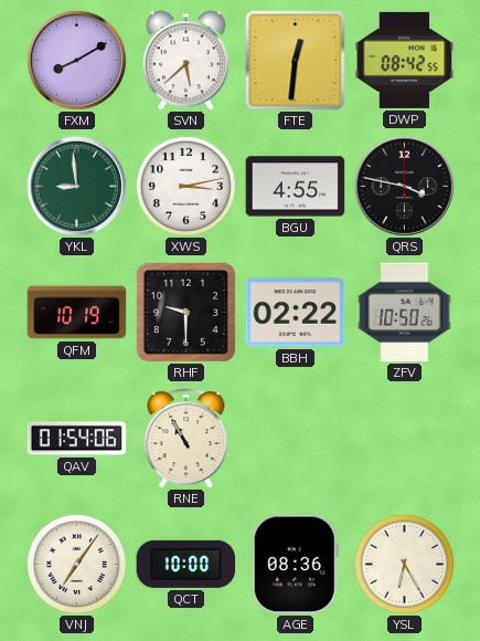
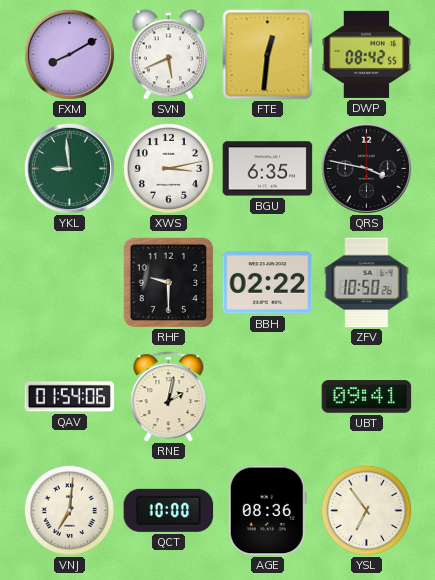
SVN: 5:38 -> 5:41
BGU: 4:55 -> 6:35
QFM: 10:19 -> none
RNE: 10:55 -> 2:02
UBT: none -> 09:41
VNJ: 7:06 -> 7:01
YSL: 6:25 -> 6:54
